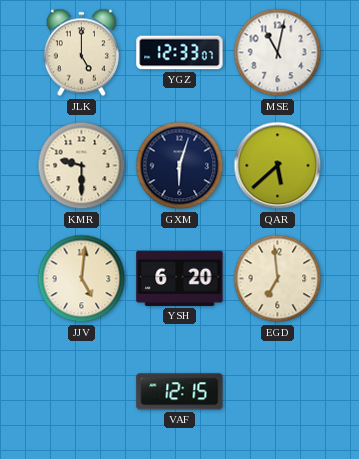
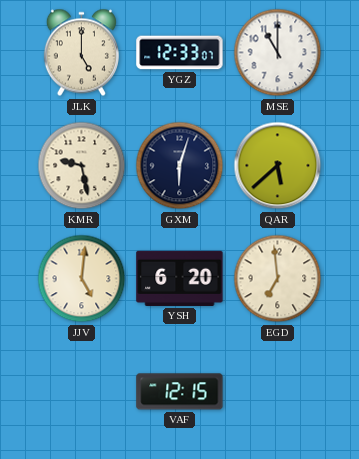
MSE: 11:02 -> 11:00
KMR: 9:30 -> 9:28
